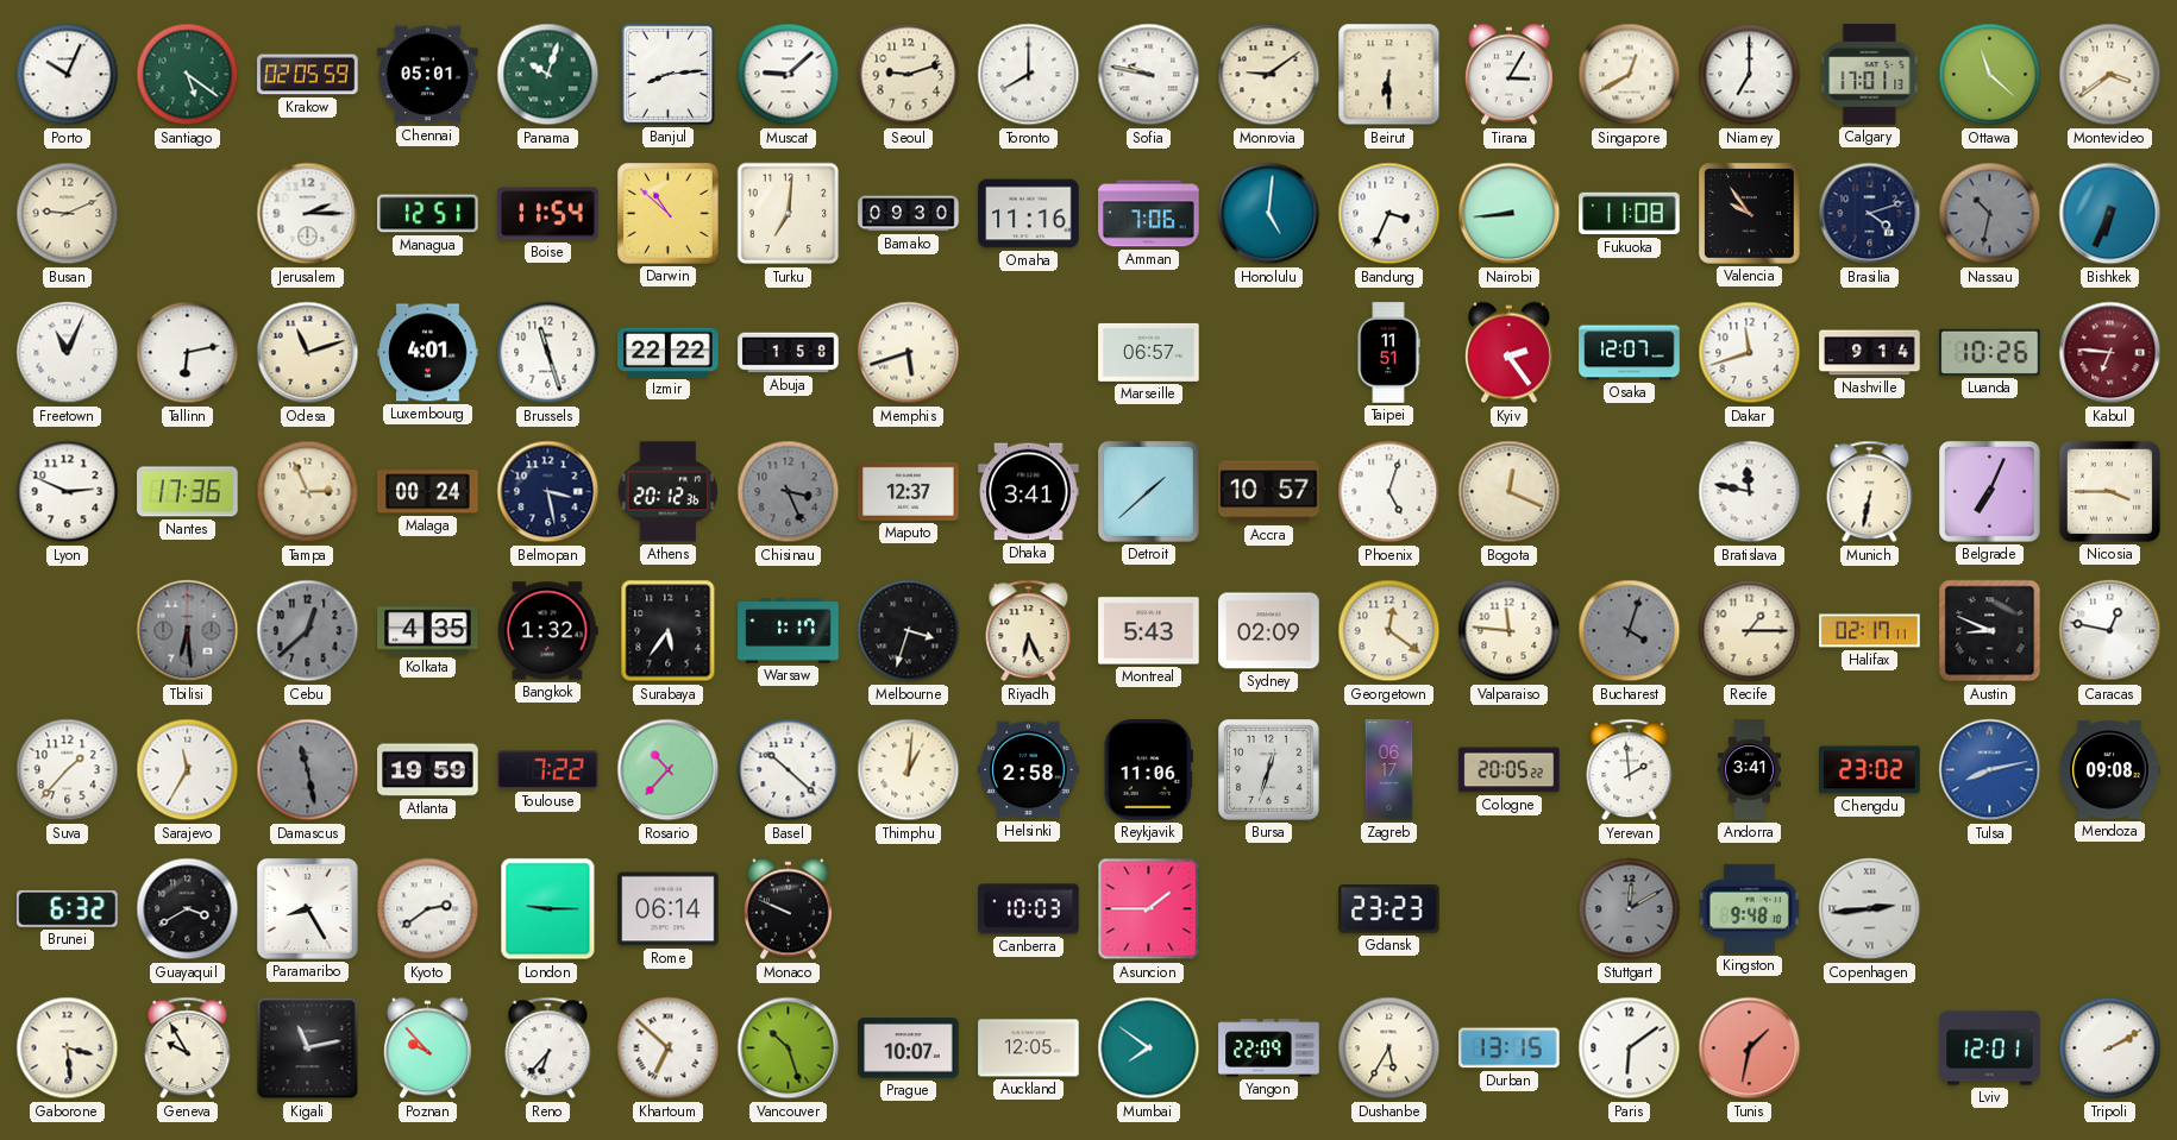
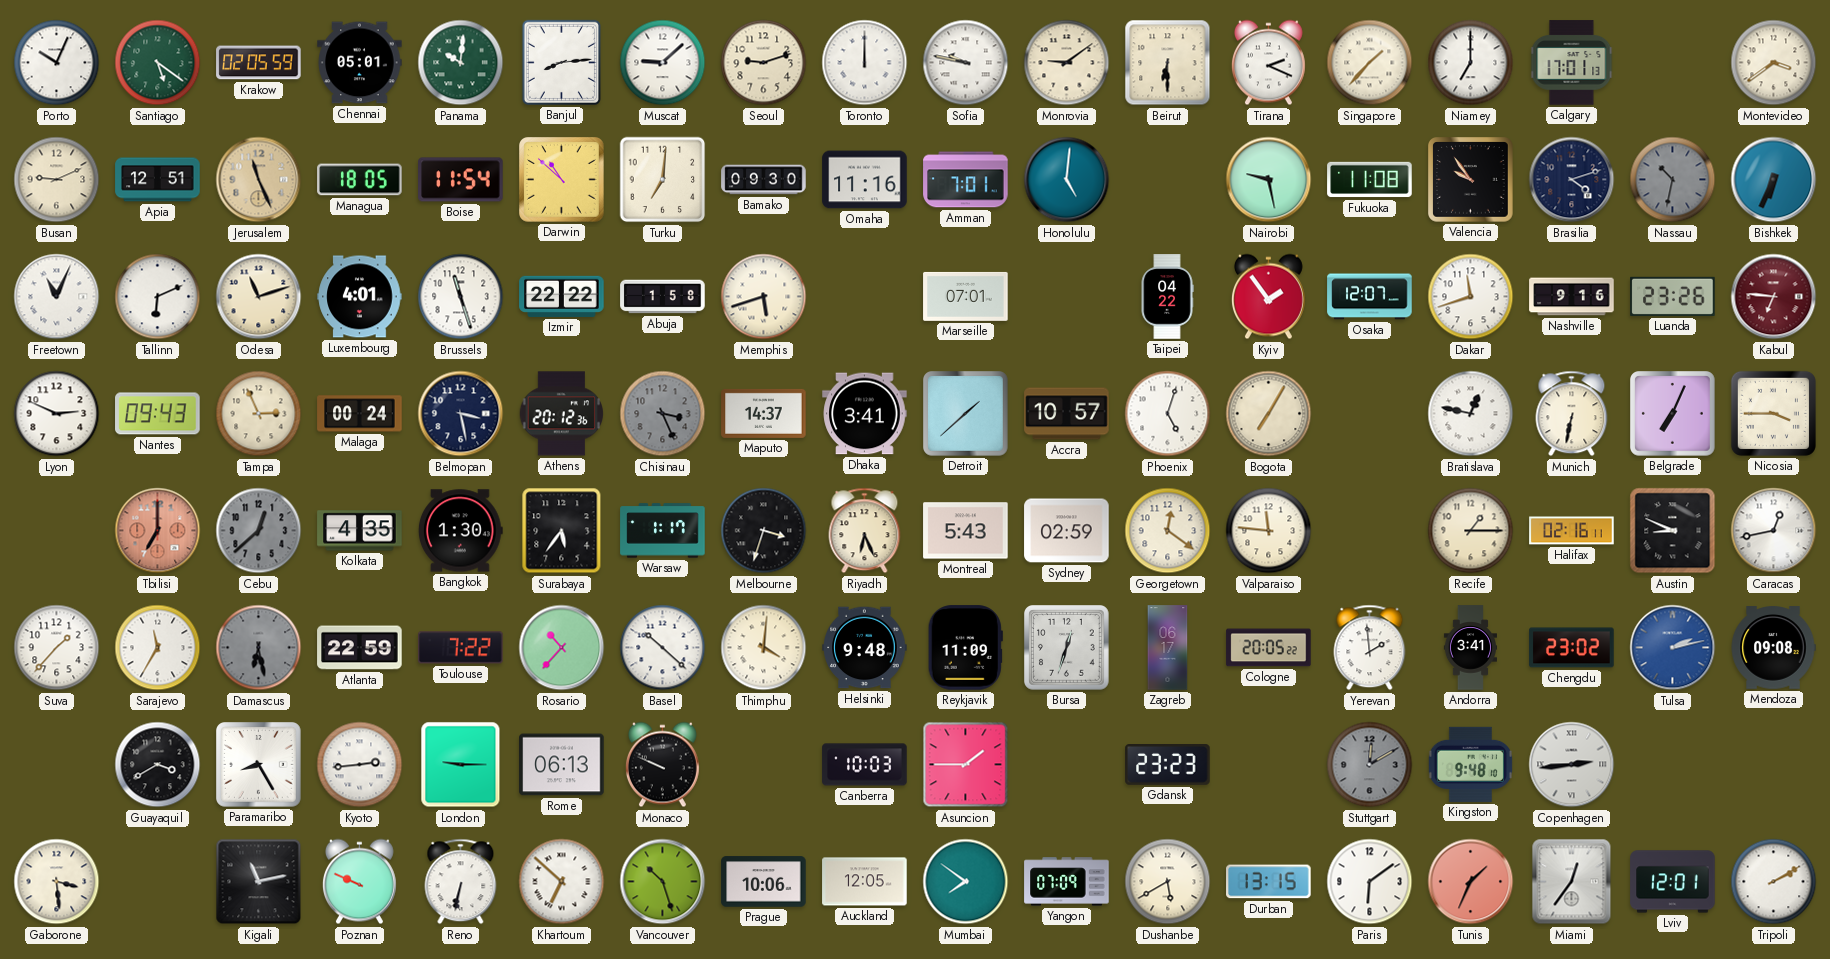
Panama: 10:03 -> 10:01
Toronto: 8:00 -> 12:00
Tirana: 3:05 -> 2:19
Singapore: 12:40 -> 1:37
Ottawa: 11:22 -> none
Apia: none -> 12:51
Jerusalem: 2:15 -> 11:26
Jerusalem dial: white -> champagne
Managua: 12:51 -> 18:05
Amman: 7:06 -> 7:01
Bandung: 3:34 -> none
Nairobi: 8:44 -> 9:28
Tallinn: 6:13 -> 6:11
Marseille: 06:57 -> 07:01
Taipei: 11:51 -> 04:22
Kyiv: 2:24 -> 1:54
Nashville: 9:14 -> 9:16
Luanda: 10:26 -> 23:26
Nantes: 17:36 -> 09:43
Maputo: 12:37 -> 14:37
Bogota: 12:19 -> 7:05
Bratislava: 11:47 -> 12:47
Tbilisi: 6:29 -> 7:00
Tbilisi dial: grey -> salmon
Bangkok: 1:32 -> 1:30
Sydney: 02:09 -> 02:59
Bucharest: 4:03 -> none
Halifax: 02:17 -> 02:16
Caracas: 12:47 -> 12:43
Damascus: 11:28 -> 6:28
Atlanta: 19:59 -> 22:59
Thimphu: 1:01 -> 4:01
Helsinki: 2:58 -> 9:48
Reykjavik: 11:06 -> 11:09
Tulsa: 8:13 -> 2:13
Brunei: 6:32 -> none
Kyoto: 2:39 -> 2:44
Rome: 06:14 -> 06:13
Geneva: 9:55 -> none
Poznan: 9:53 -> 9:49
Reno: 6:37 -> 6:32
Prague: 10:07 -> 10:06
Yangon: 22:09 -> 07:09
Dushanbe: 5:35 -> 5:40
Tunis: 1:32 -> 1:34
Miami: none -> 12:36
